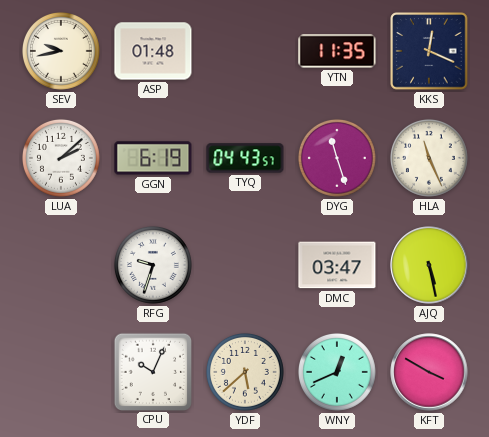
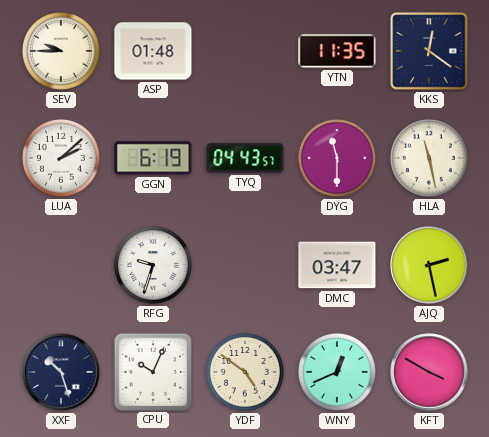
SEV: 9:43 -> 9:45
KKS: 12:19 -> 12:21
DYG: 11:27 -> 11:30
HLA: 11:26 -> 11:28
AJQ: 5:28 -> 2:28
XXF: none -> 10:27
YDF: 5:38 -> 4:51
